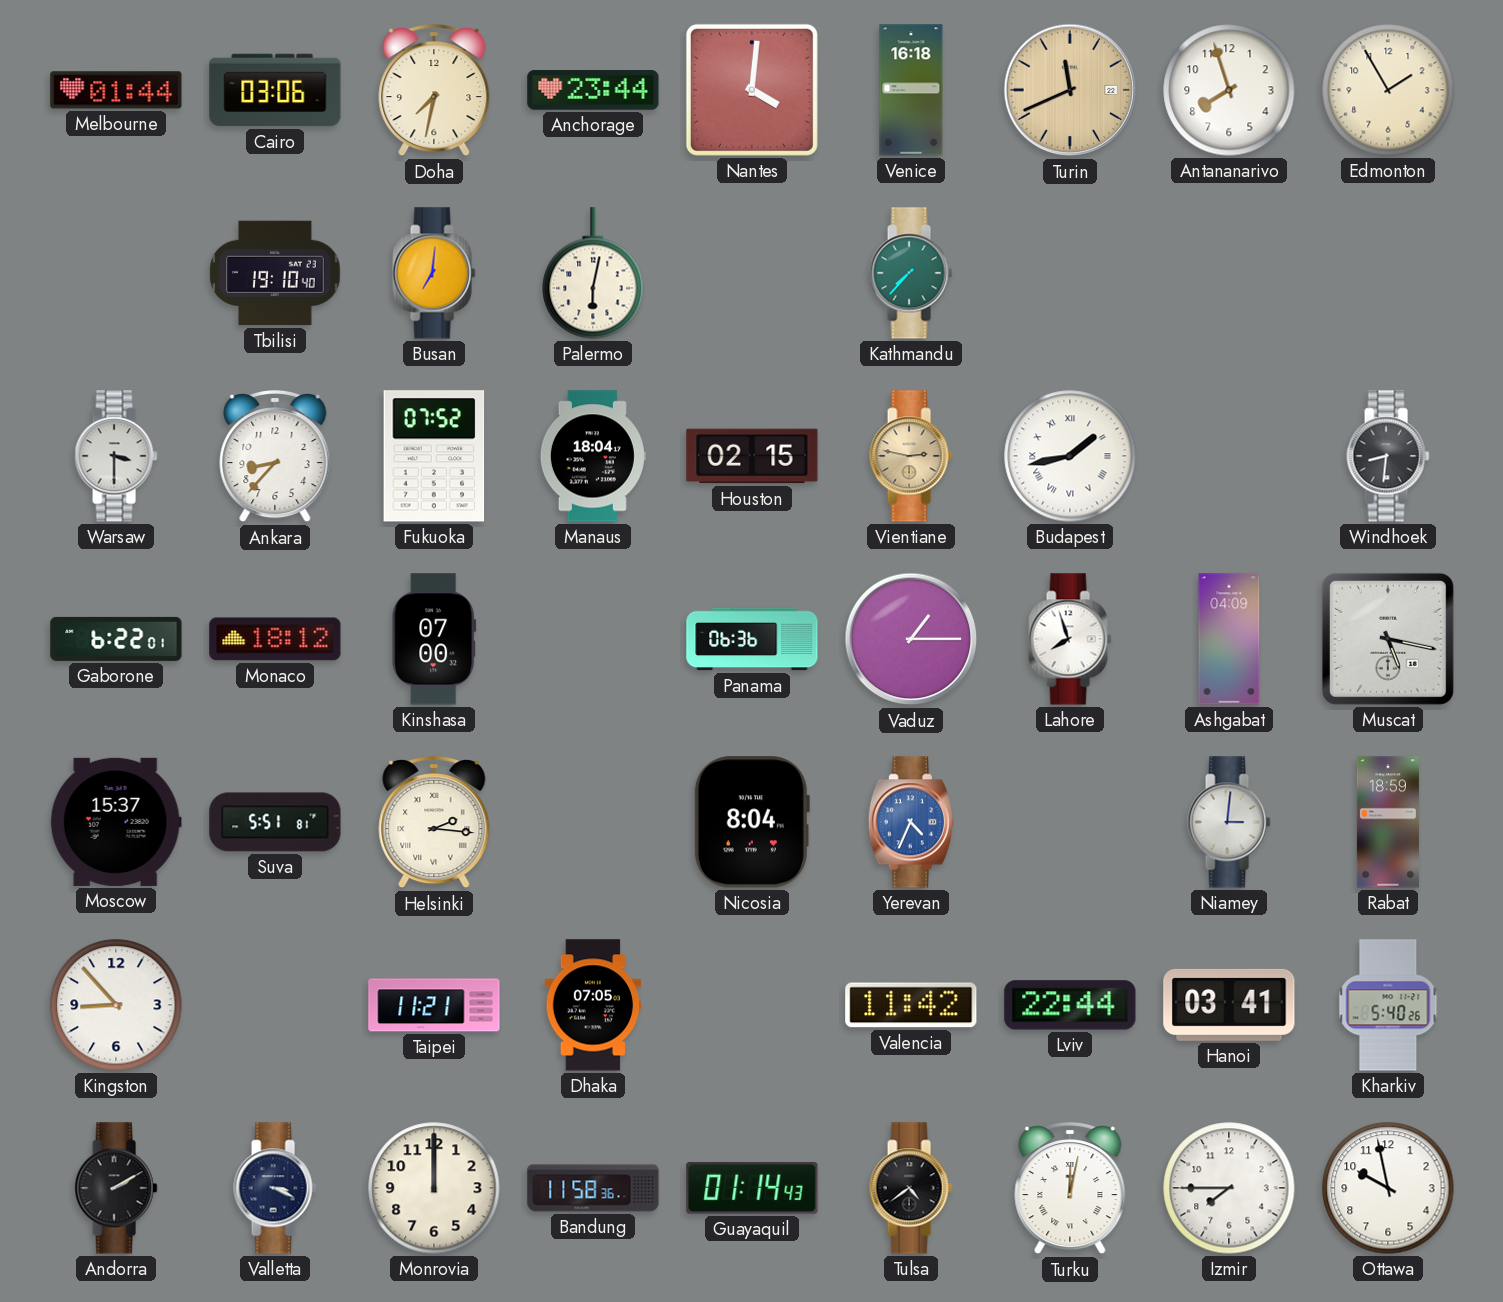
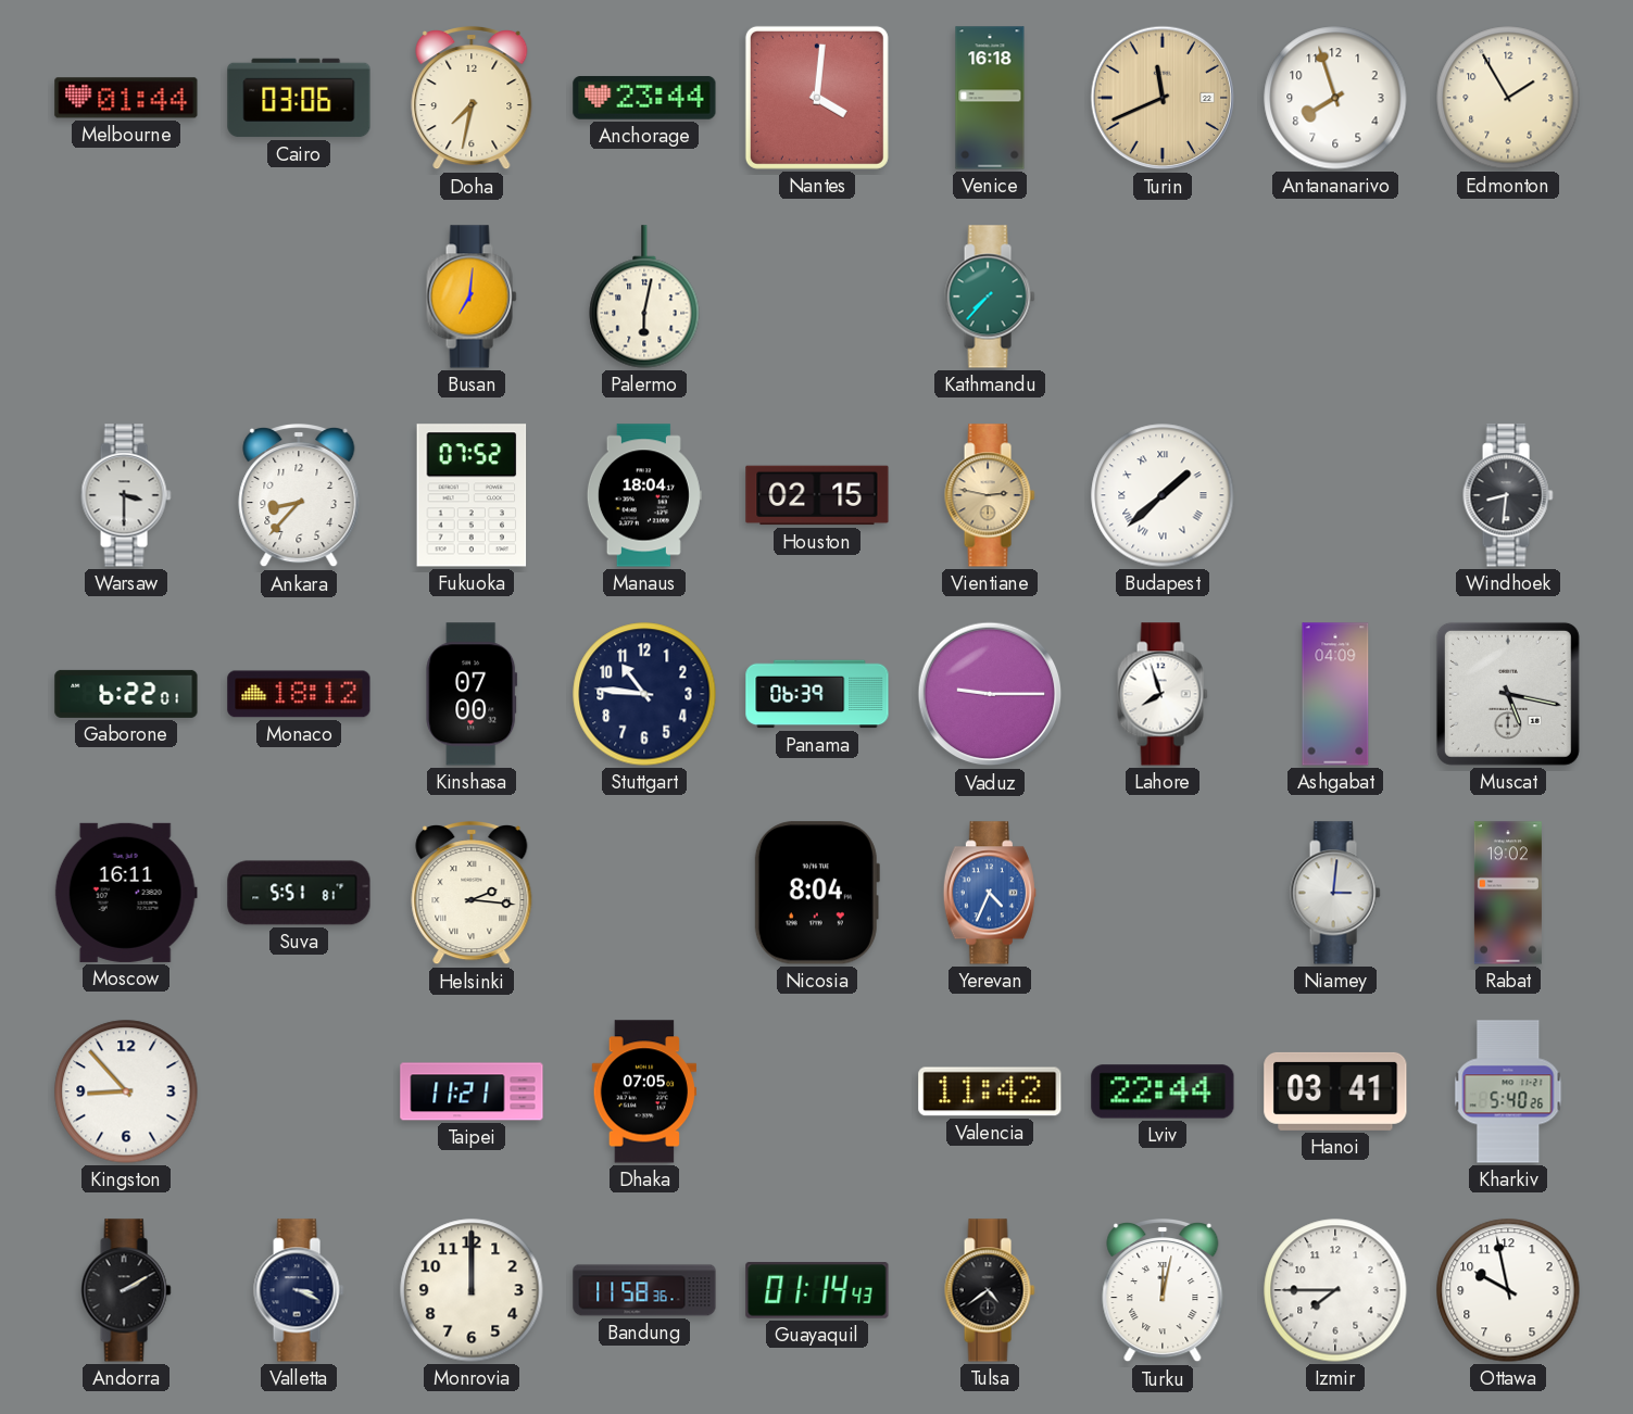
Tbilisi: 19:10 -> none
Budapest: 1:43 -> 1:38
Stuttgart: none -> 10:46
Panama: 06:36 -> 06:39
Vaduz: 1:15 -> 9:15
Moscow: 15:37 -> 16:11
Rabat: 18:59 -> 19:02
